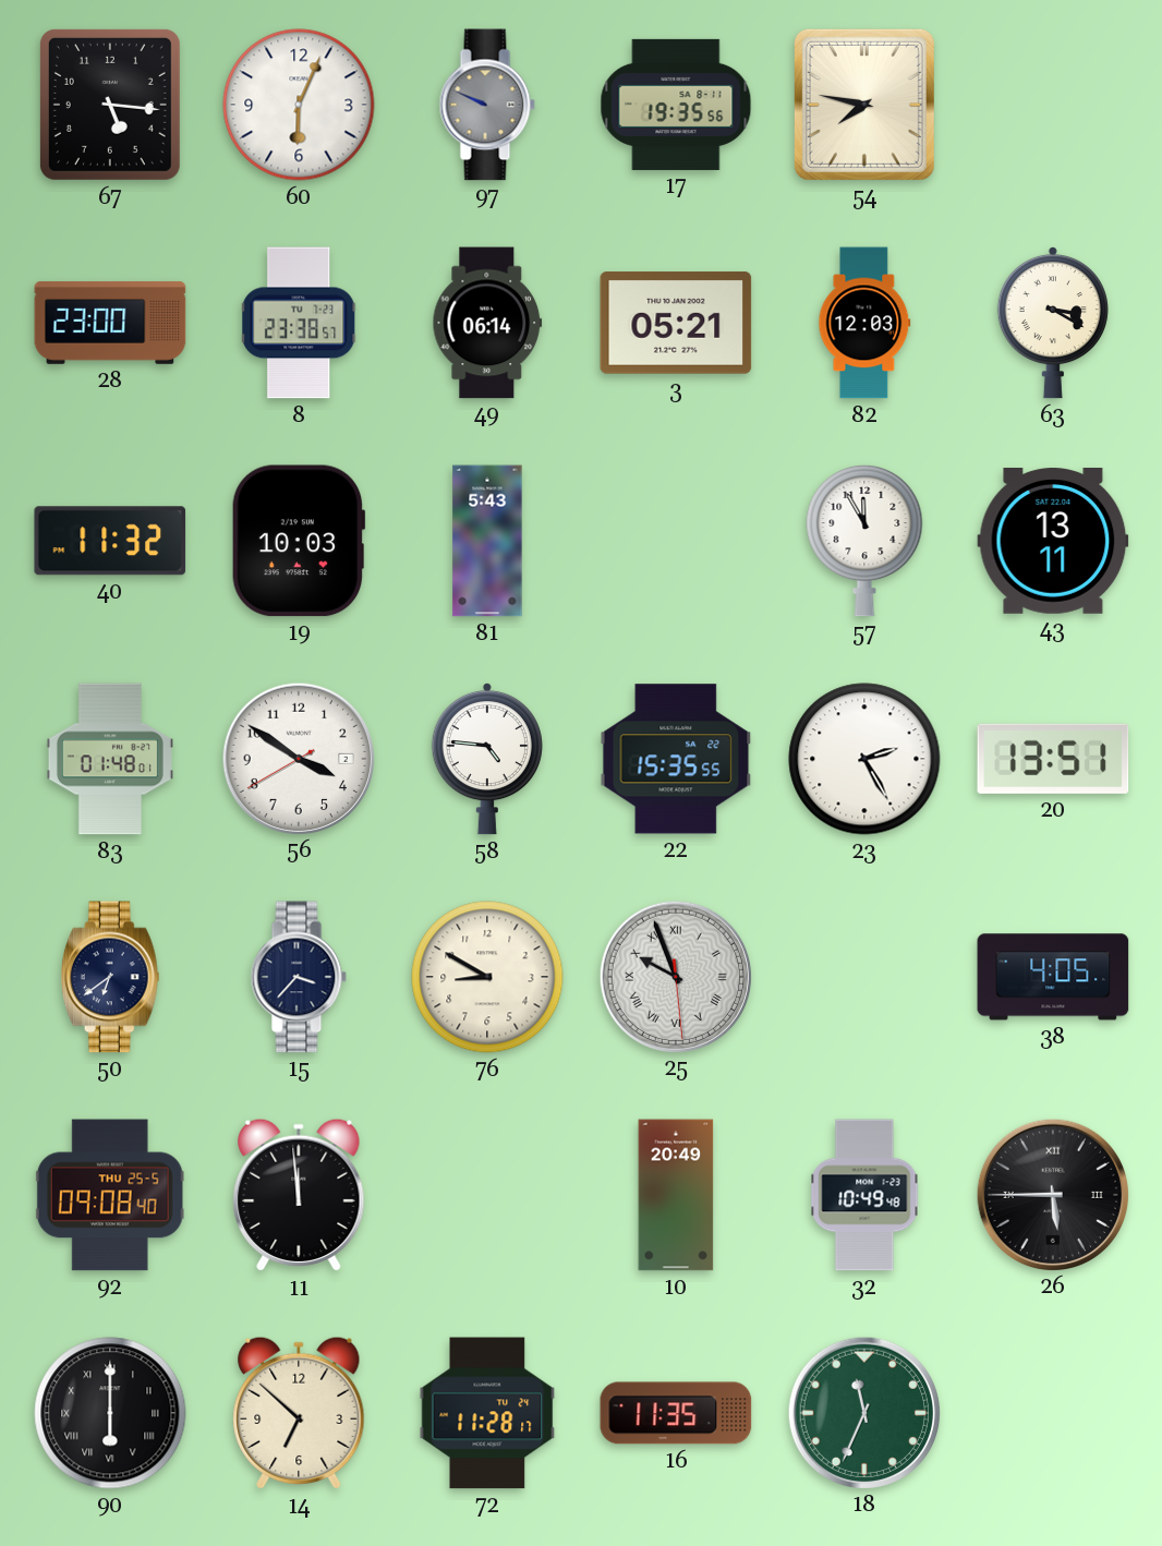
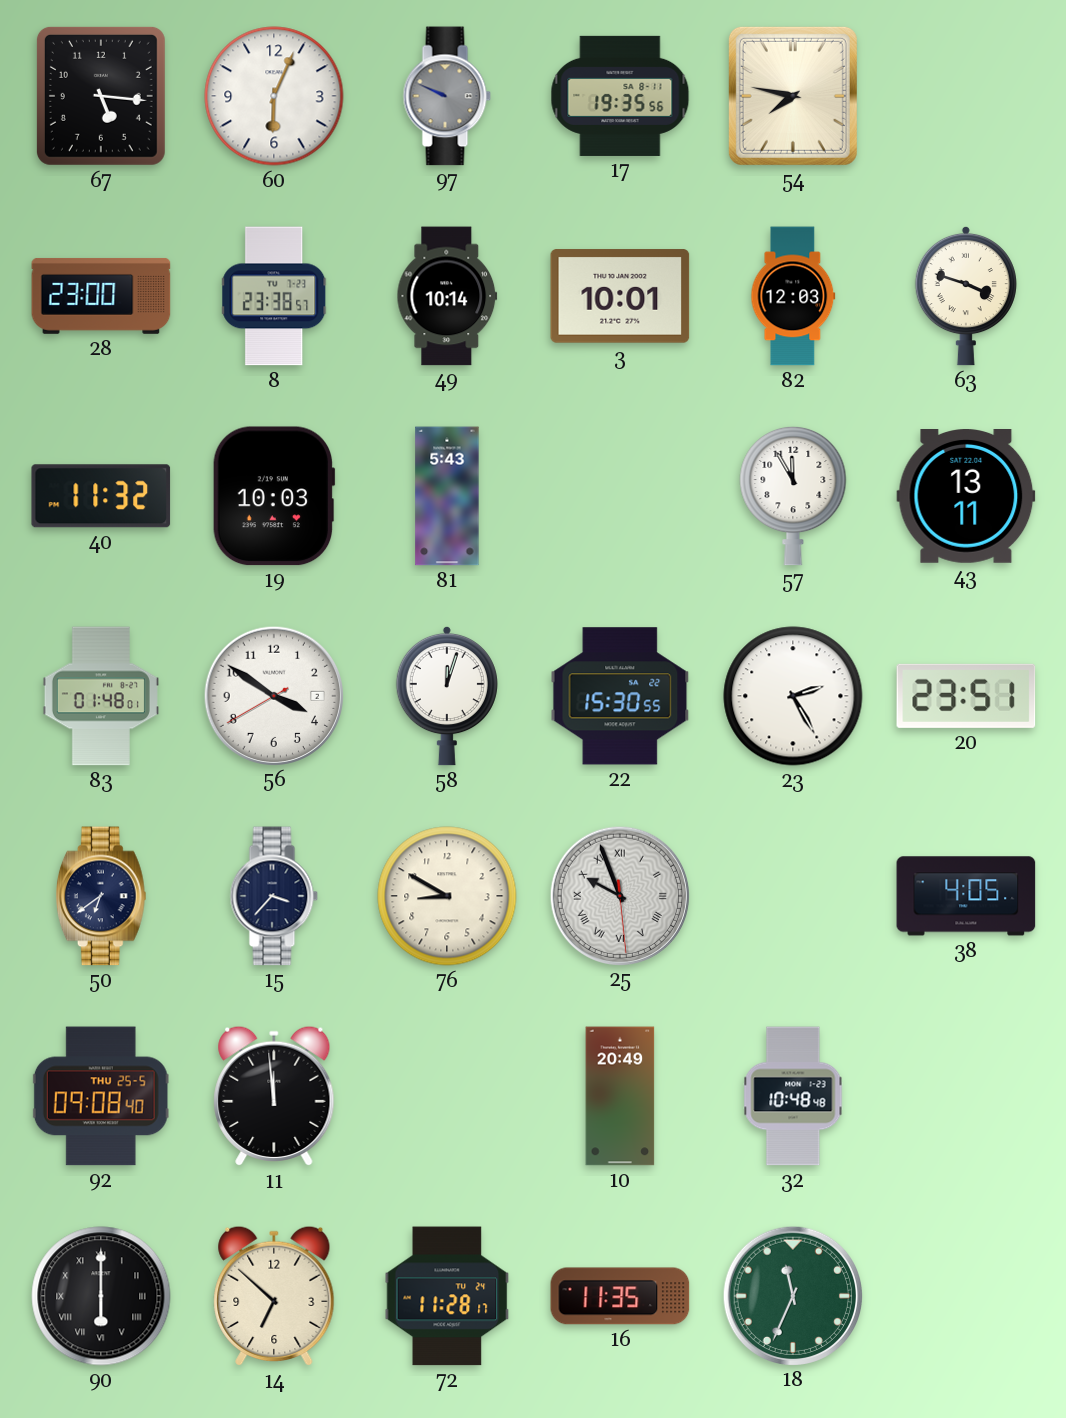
49: 06:14 -> 10:14
3: 05:21 -> 10:01
63: 3:20 -> 3:48
58: 4:46 -> 12:03
22: 15:35 -> 15:30
20: 13:51 -> 23:51
32: 10:49 -> 10:48
26: 5:45 -> none
